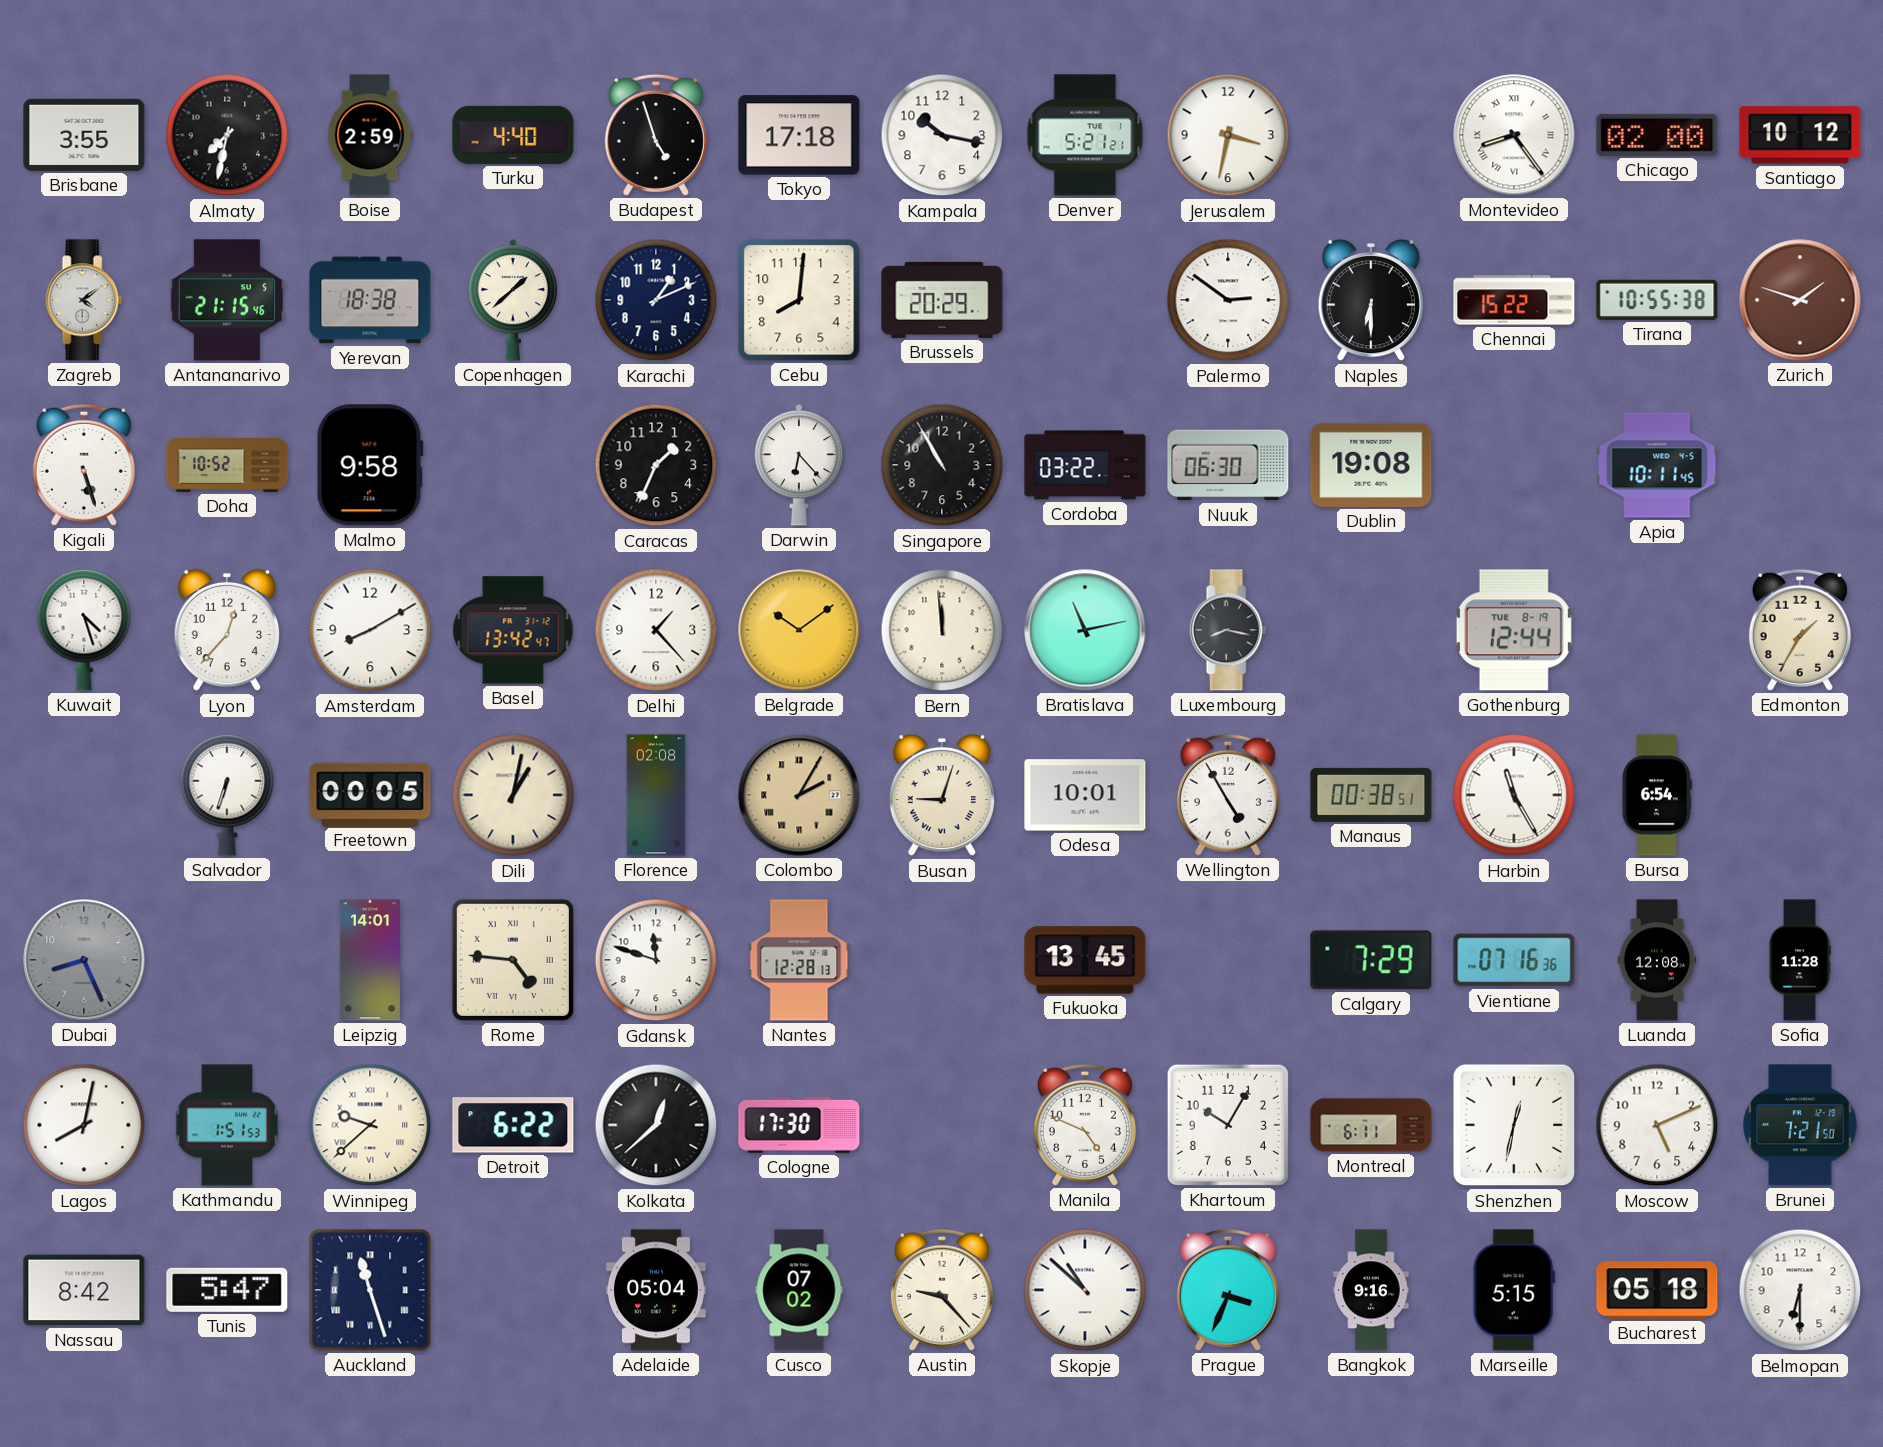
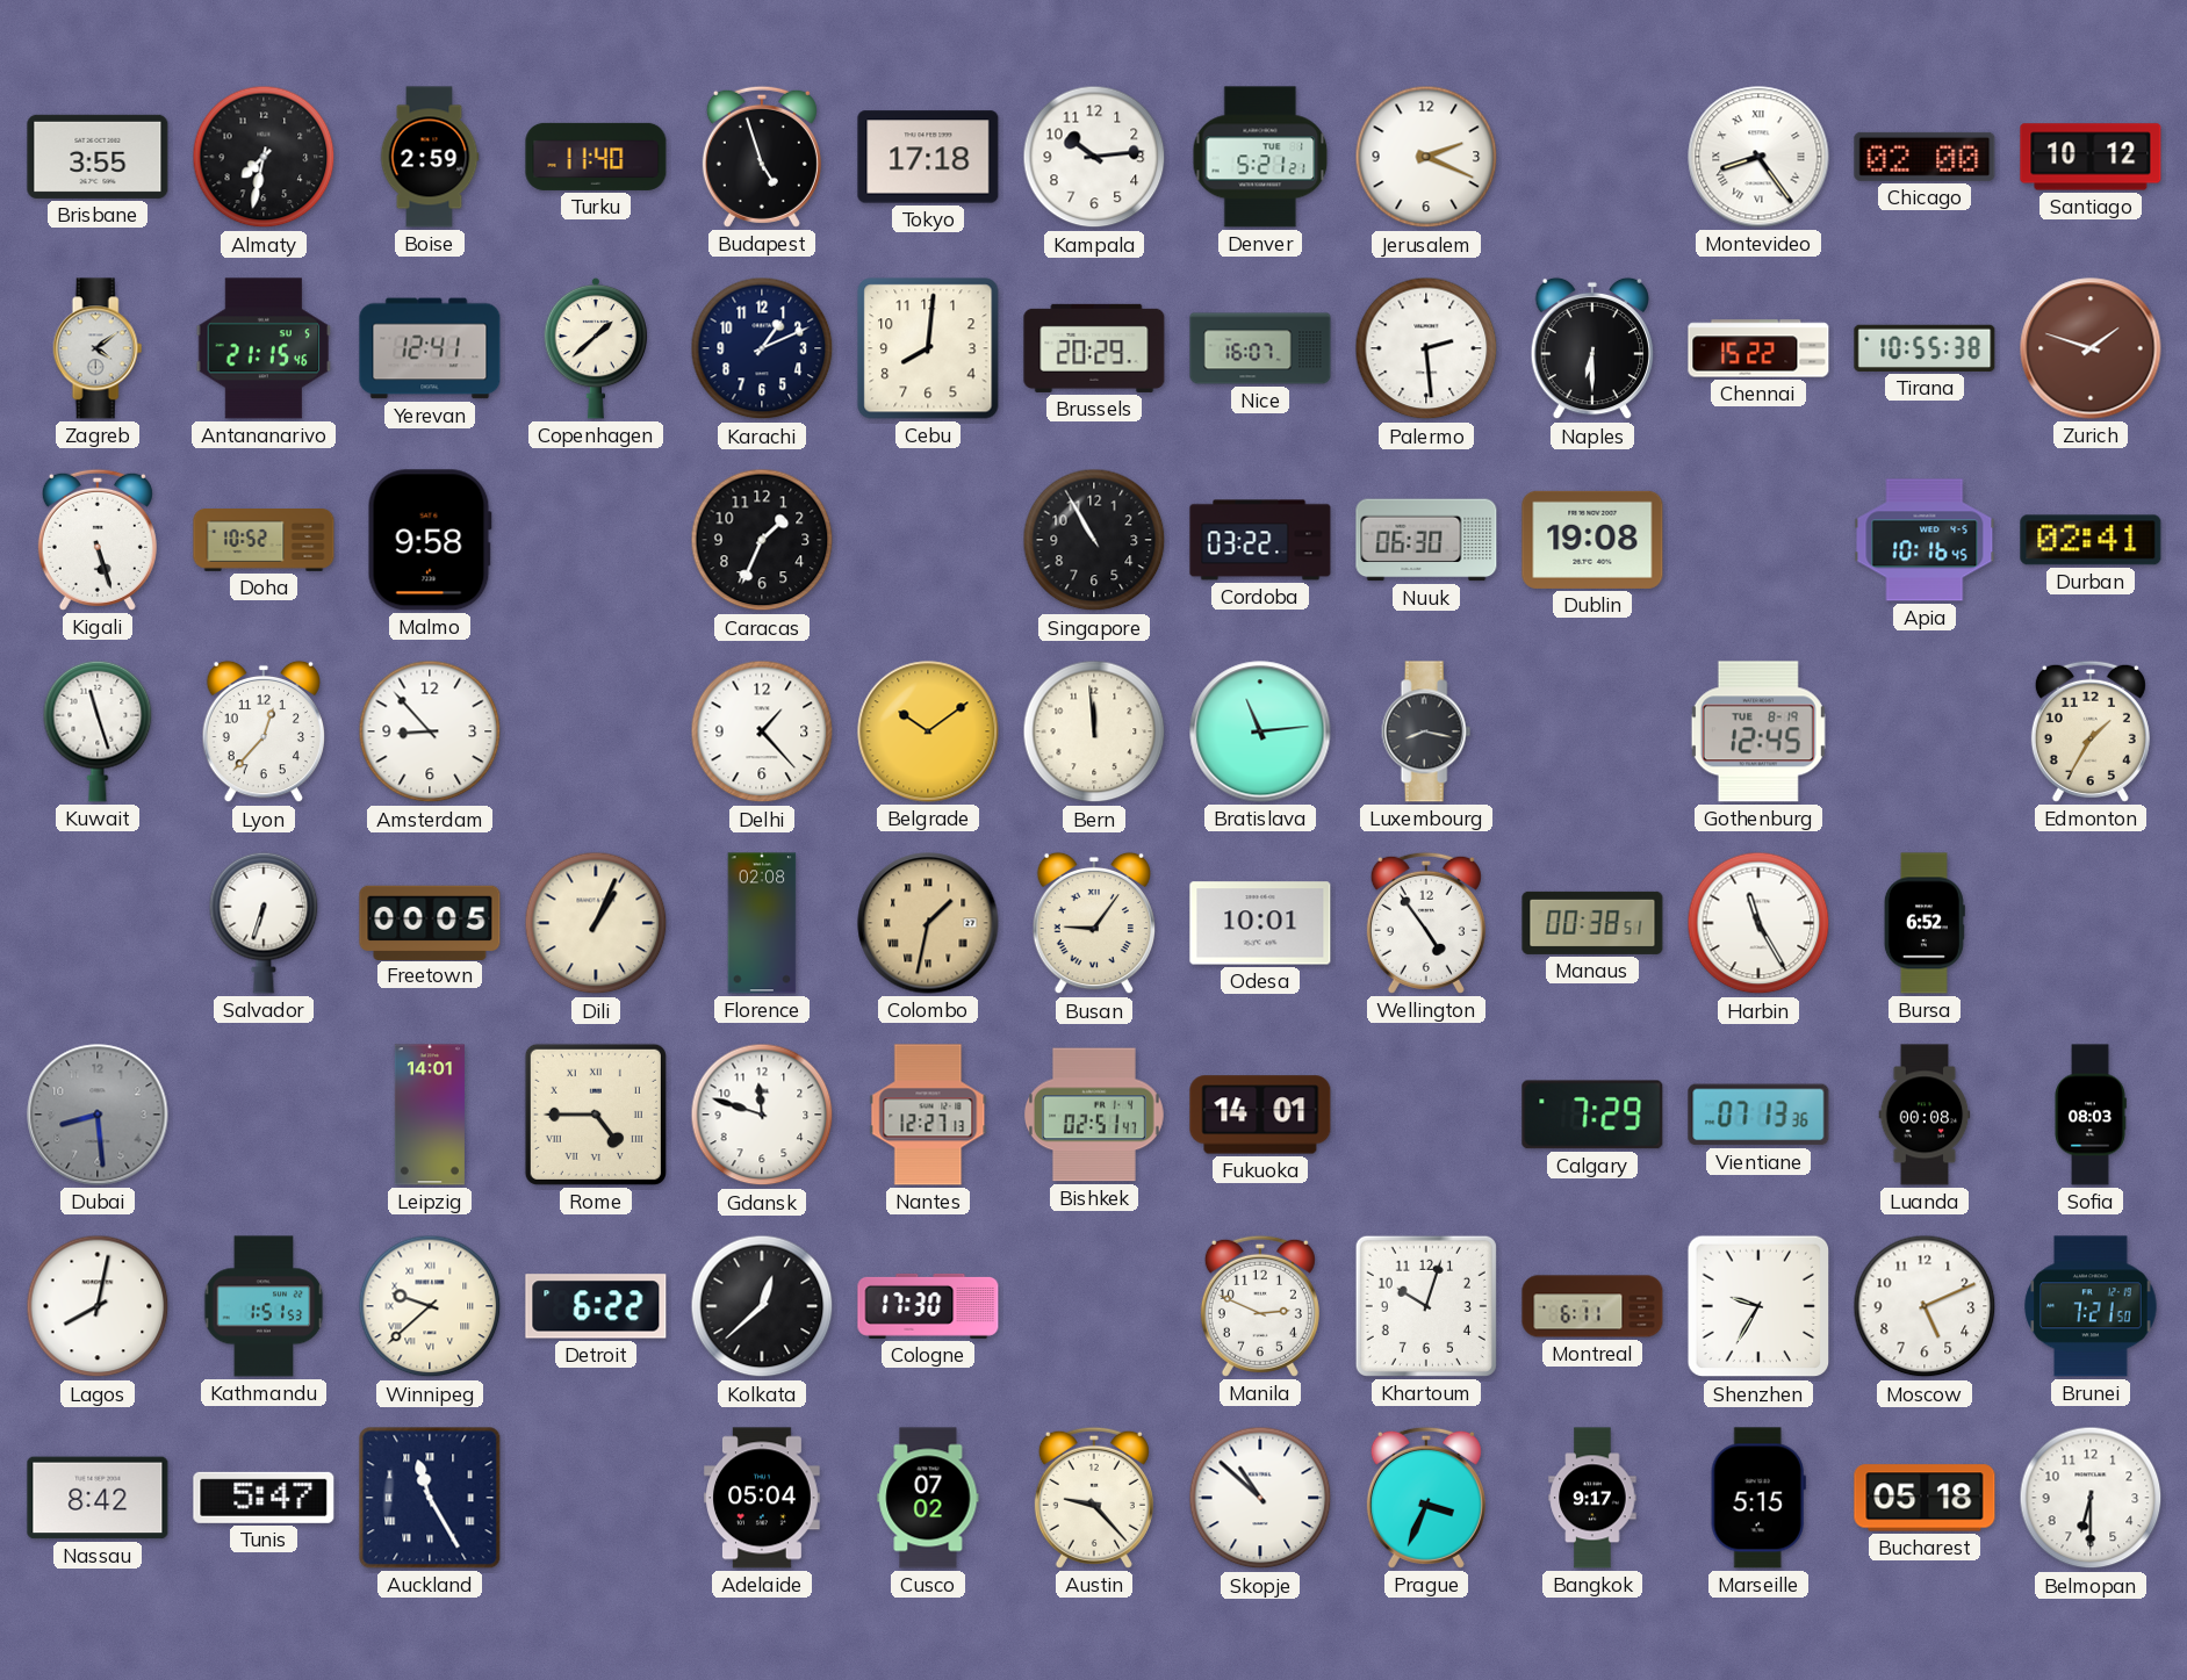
Turku: 4:40 -> 11:40
Kampala: 10:17 -> 10:14
Jerusalem: 3:32 -> 2:19
Yerevan: 18:38 -> 12:41
Nice: none -> 16:07
Palermo: 2:51 -> 2:29
Darwin: 6:23 -> none
Apia: 10:11 -> 10:16
Durban: none -> 02:41
Kuwait: 4:27 -> 11:27
Amsterdam: 8:10 -> 8:53
Basel: 13:42 -> none
Bratislava: 11:13 -> 11:14
Gothenburg: 12:44 -> 12:45
Dili: 1:02 -> 1:04
Colombo: 2:05 -> 1:32
Busan: 9:03 -> 9:06
Wellington: 4:55 -> 4:54
Bursa: 6:54 -> 6:52
Dubai: 8:26 -> 8:29
Rome: 4:46 -> 4:45
Nantes: 12:28 -> 12:27
Bishkek: none -> 02:51
Fukuoka: 13:45 -> 14:01
Vientiane: 07:16 -> 07:13
Luanda: 12:08 -> 00:08
Sofia: 11:28 -> 08:03
Manila: 4:49 -> 2:49
Khartoum: 10:05 -> 10:03
Shenzhen: 12:32 -> 9:35
Auckland: 11:27 -> 11:25
Bangkok: 9:16 -> 9:17
